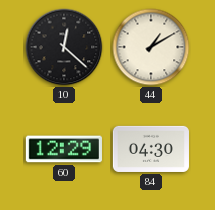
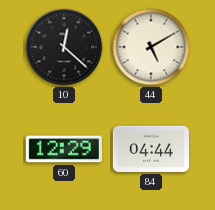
44: 1:10 -> 5:10
84: 04:30 -> 04:44
